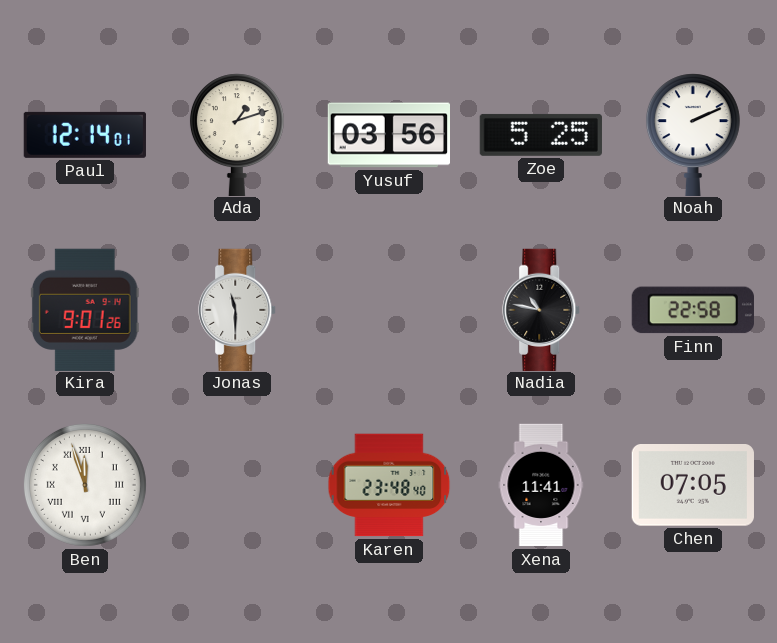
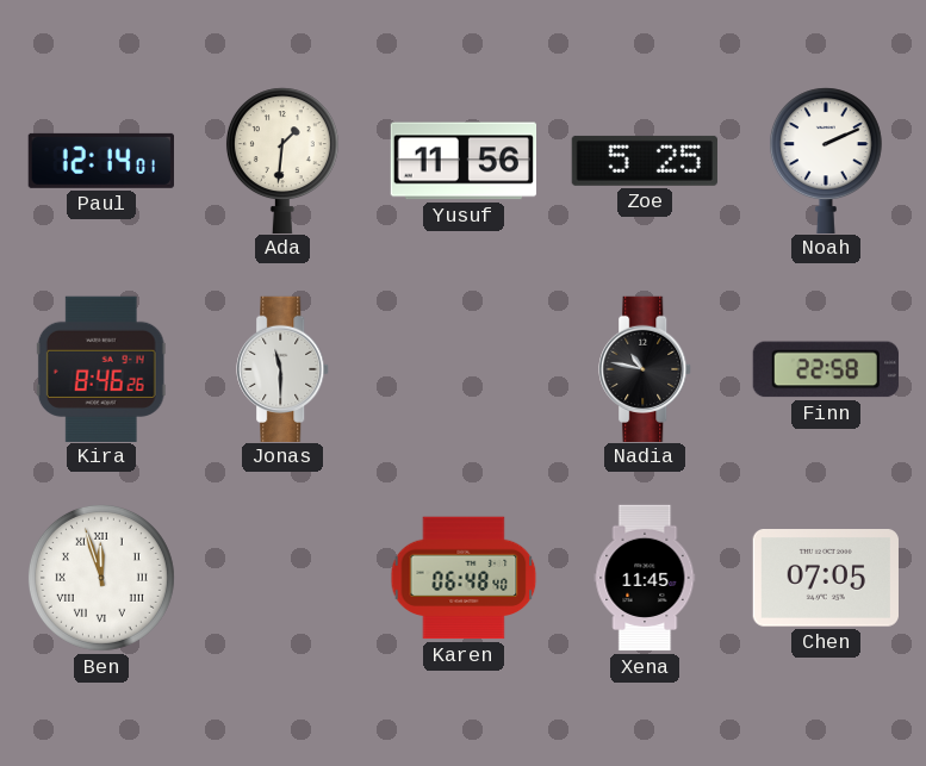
Ada: 1:12 -> 1:31
Yusuf: 03:56 -> 11:56
Kira: 9:01 -> 8:46
Karen: 23:48 -> 06:48
Xena: 11:41 -> 11:45
